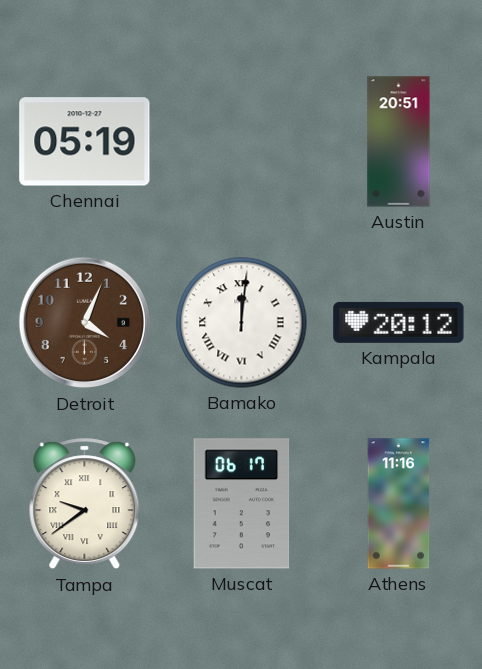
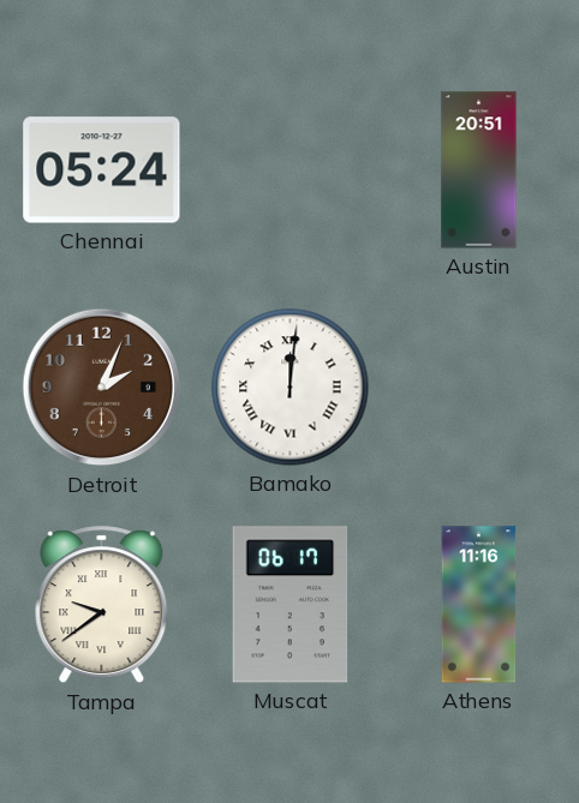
Chennai: 05:19 -> 05:24
Detroit: 4:04 -> 2:04
Kampala: 20:12 -> none
